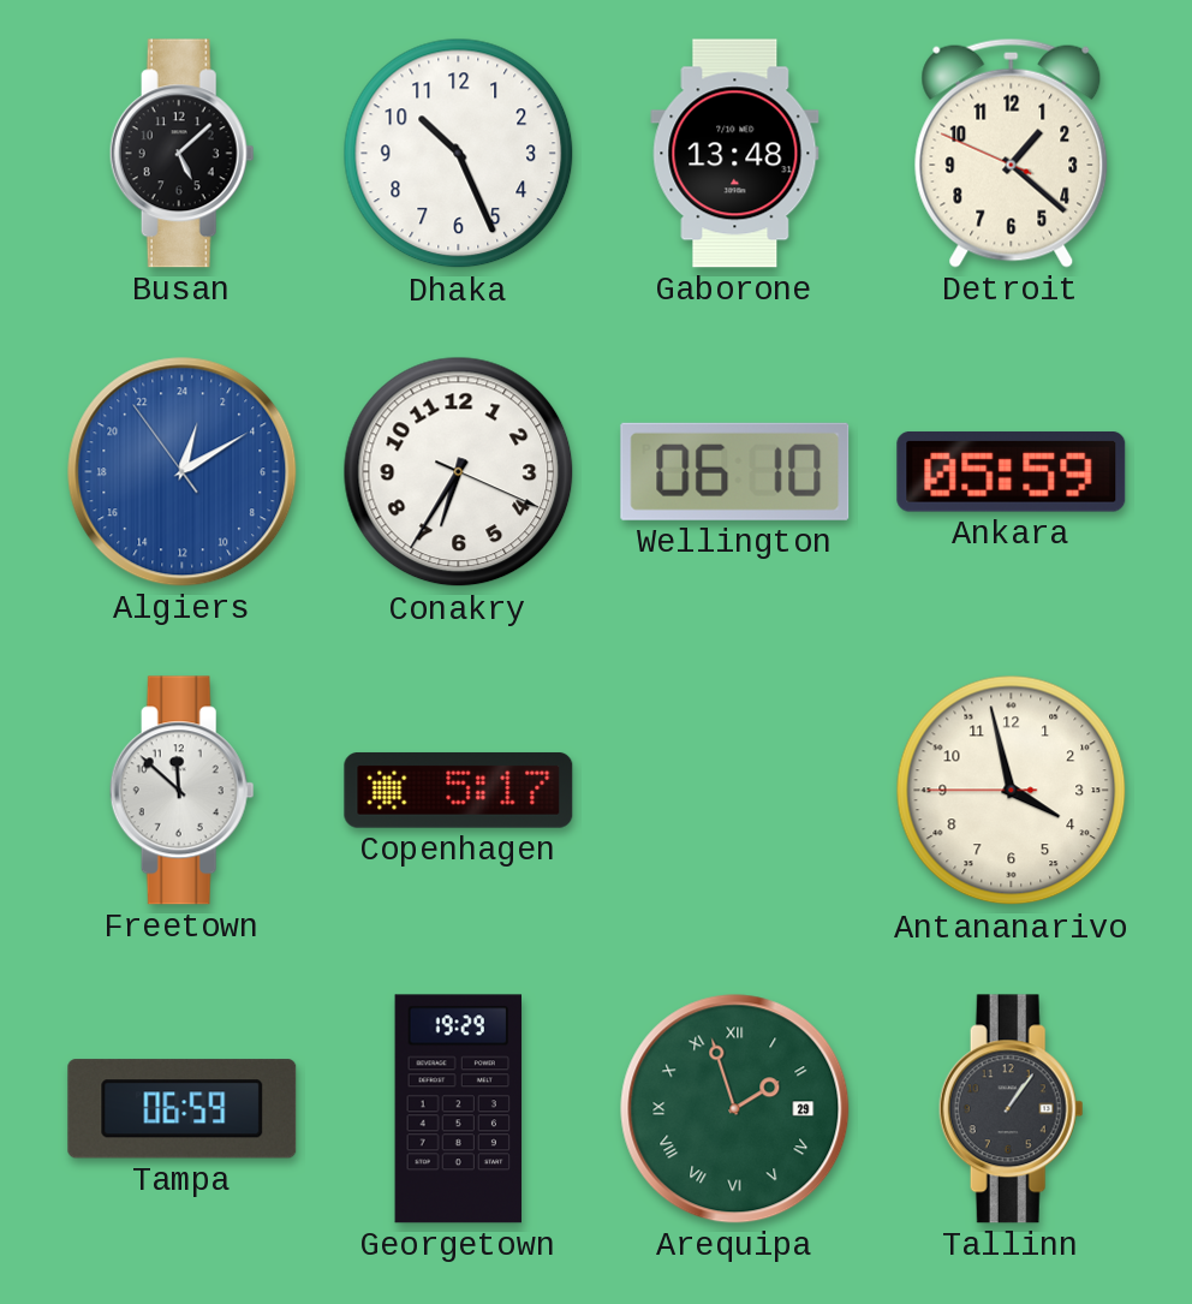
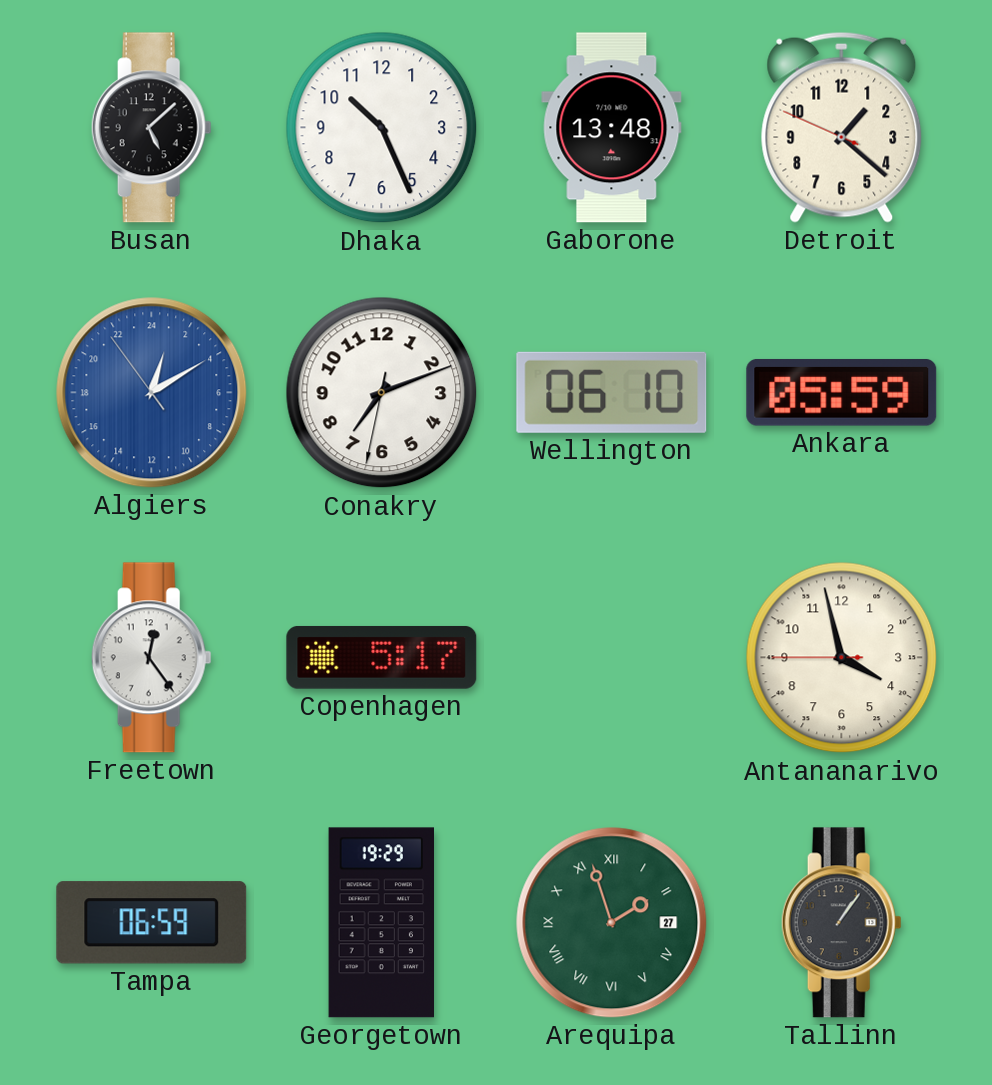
Conakry: 6:35 -> 7:11
Freetown: 11:52 -> 12:24
Arequipa date: 29 -> 27
